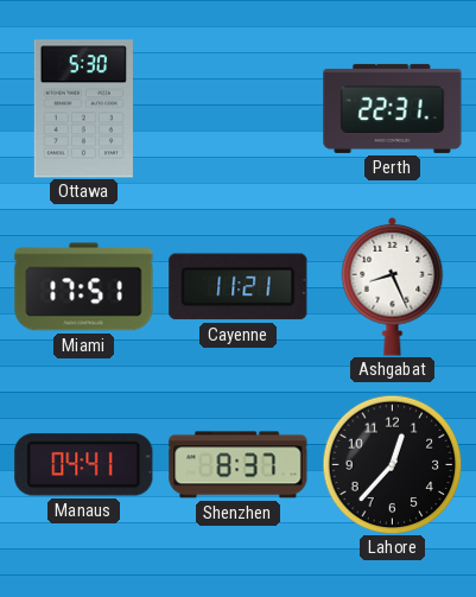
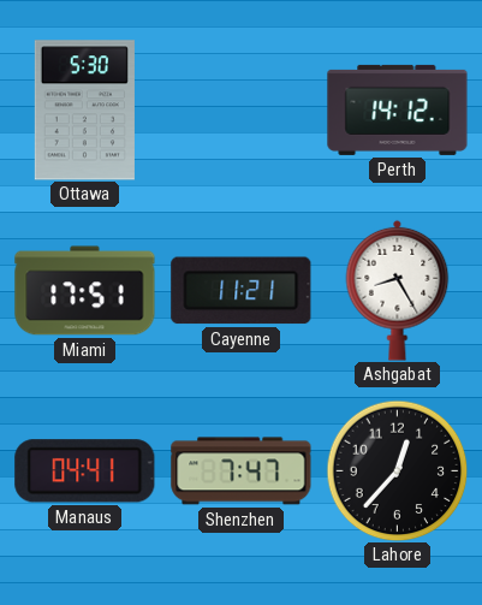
Perth: 22:31 -> 14:12
Ashgabat: 8:26 -> 8:25
Shenzhen: 8:37 -> 7:47
